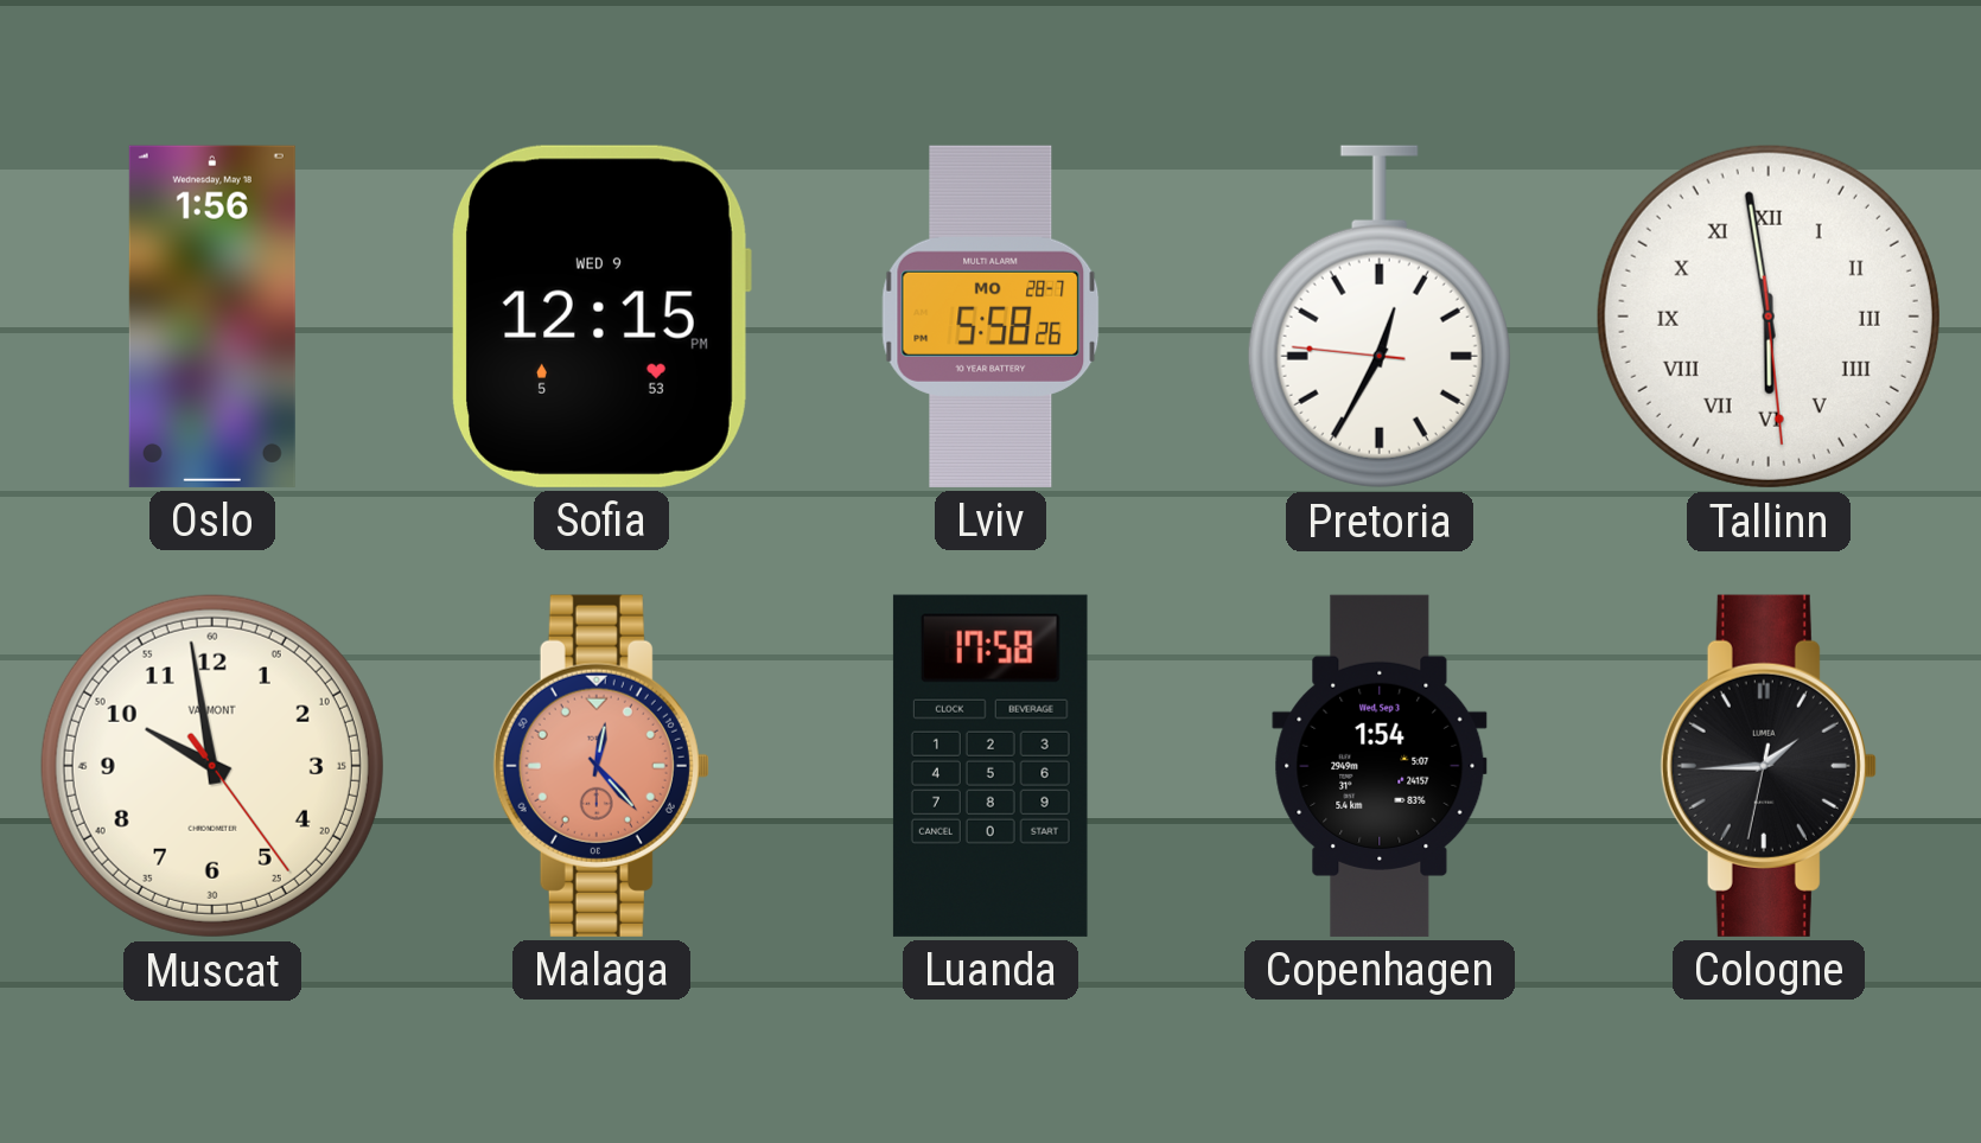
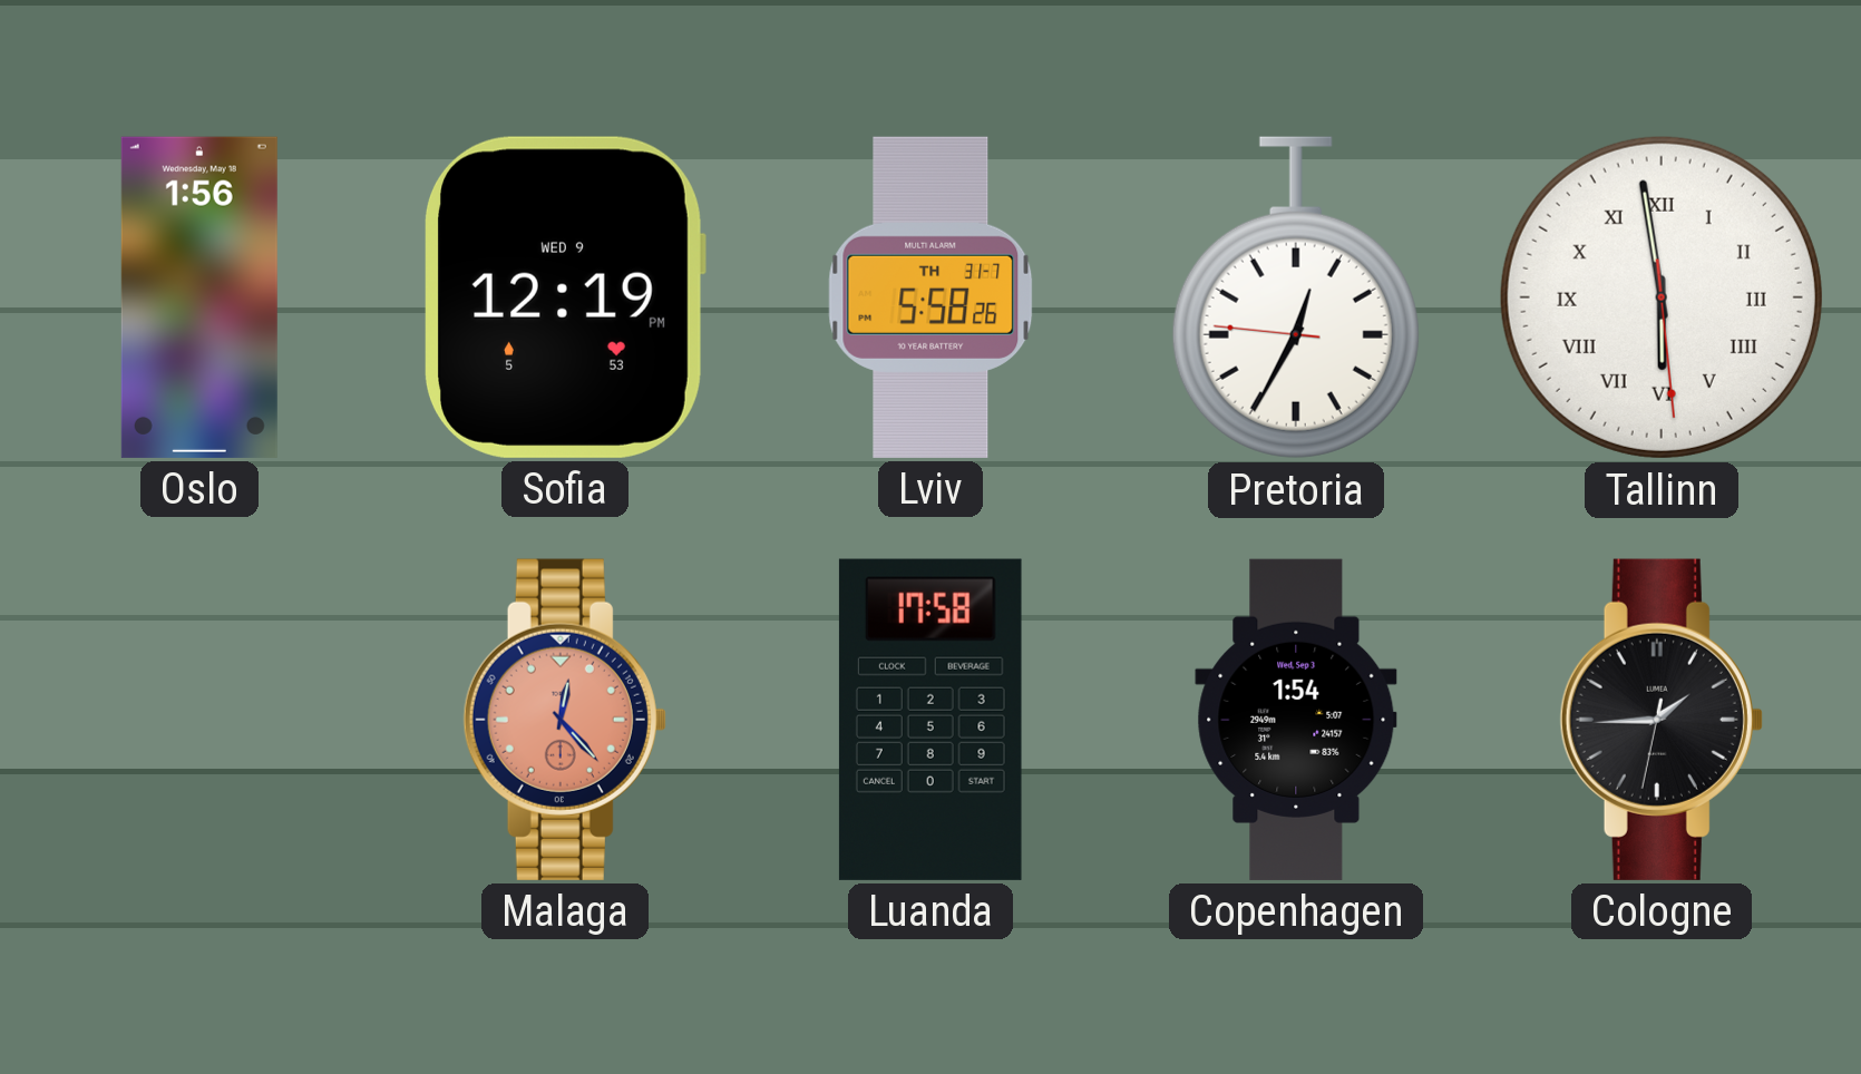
Sofia: 12:15 -> 12:19
Lviv date: MO 28-7 -> TH 31-7
Muscat: 9:58 -> none
